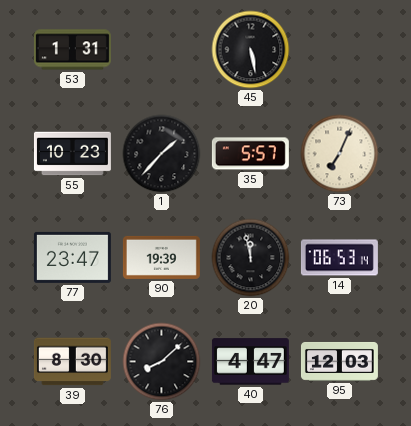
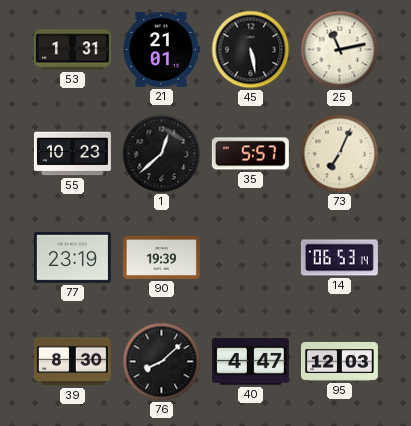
21: none -> 21:01
25: none -> 11:13
1: 1:37 -> 12:38
77: 23:47 -> 23:19
20: 11:58 -> none
